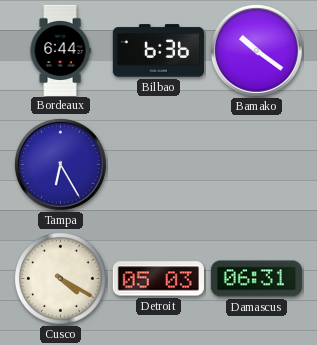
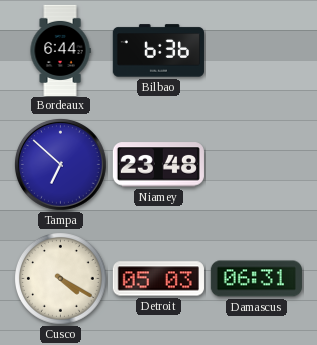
Bamako: 10:21 -> none
Tampa: 6:25 -> 6:52
Niamey: none -> 23:48
